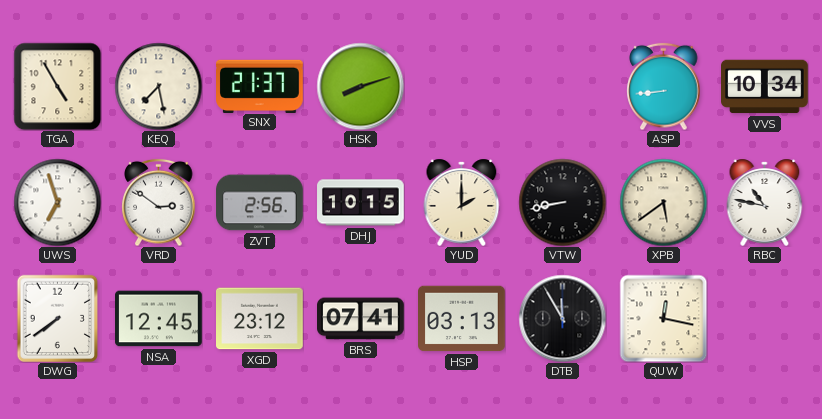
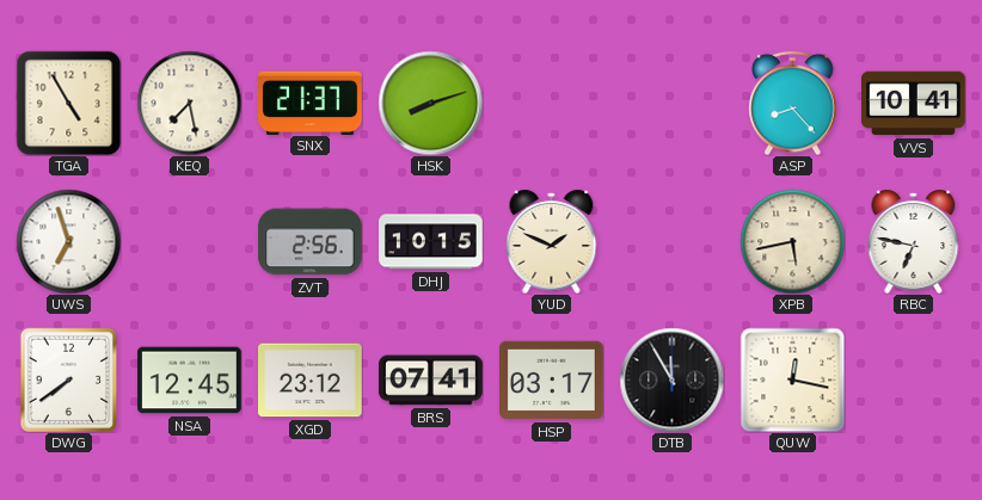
ASP: 8:44 -> 8:23
VVS: 10:34 -> 10:41
VRD: 2:51 -> none
YUD: 2:00 -> 1:49
VTW: 8:43 -> none
XPB: 5:39 -> 5:43
RBC: 10:47 -> 6:47
HSP: 03:13 -> 03:17
